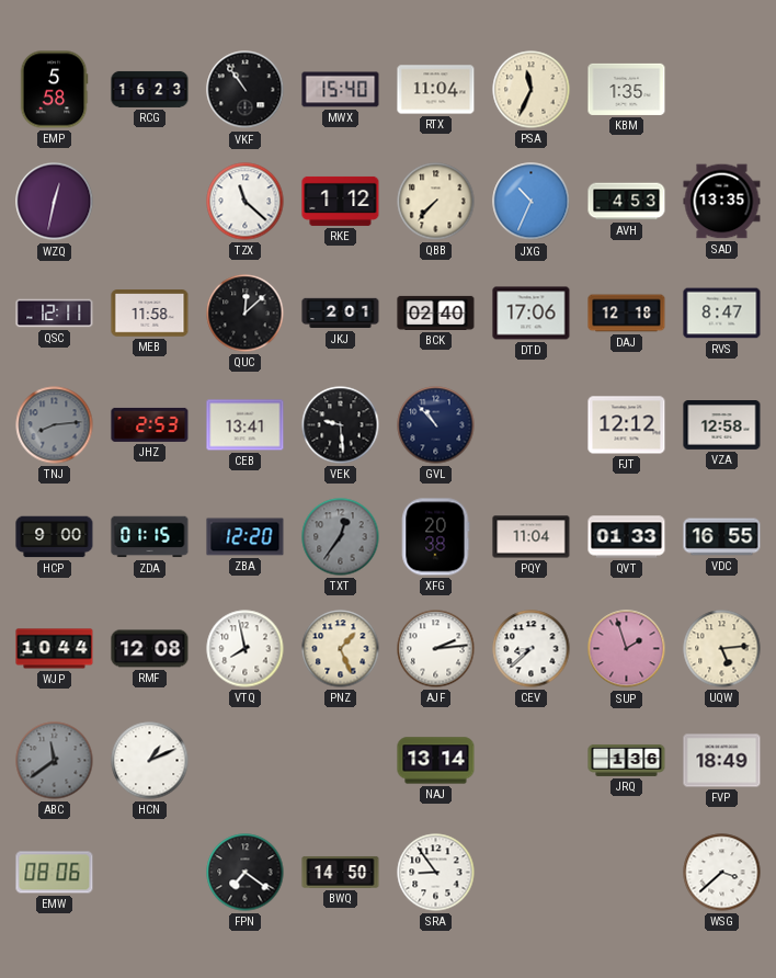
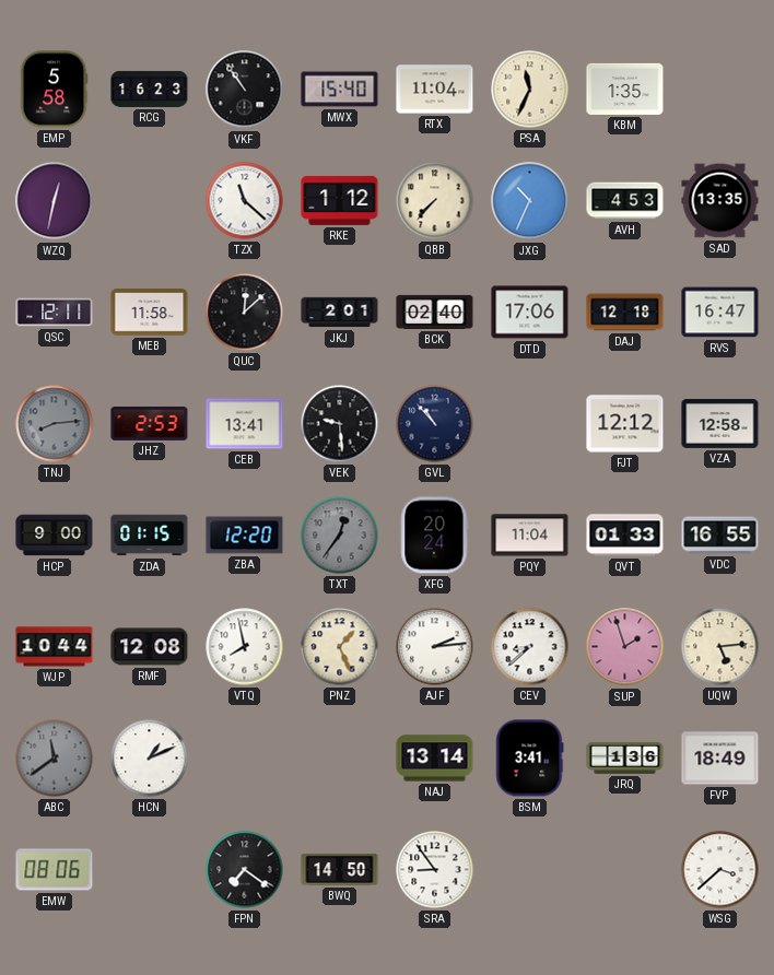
RVS: 8:47 -> 16:47
XFG: 20:38 -> 20:24
BSM: none -> 3:41
